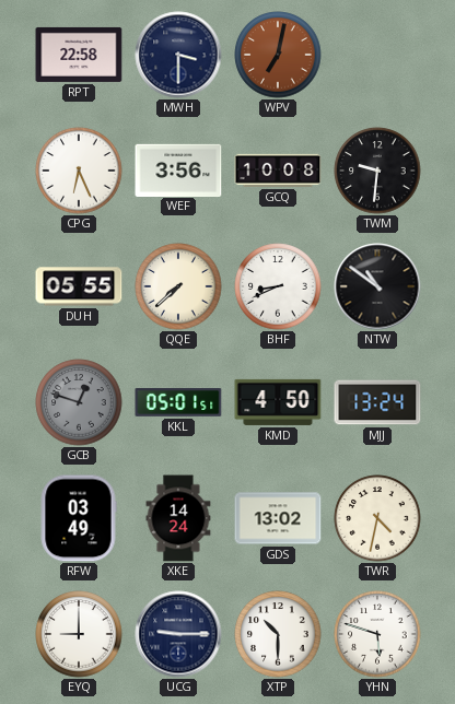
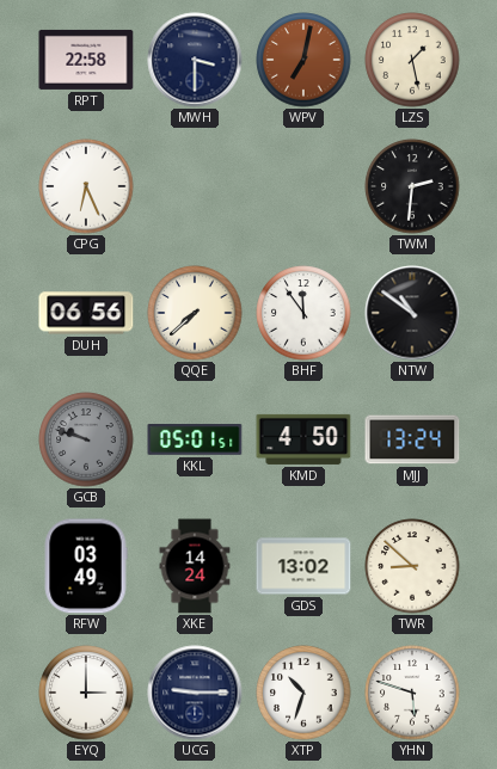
LZS: none -> 1:28
WEF: 3:56 -> none
GCQ: 10:08 -> none
TWM: 9:31 -> 2:31
DUH: 05:55 -> 06:56
BHF: 8:41 -> 11:54
GCB: 12:48 -> 9:48
TWR: 4:32 -> 8:52
EYQ: 9:00 -> 3:00
XTP: 10:30 -> 10:33
